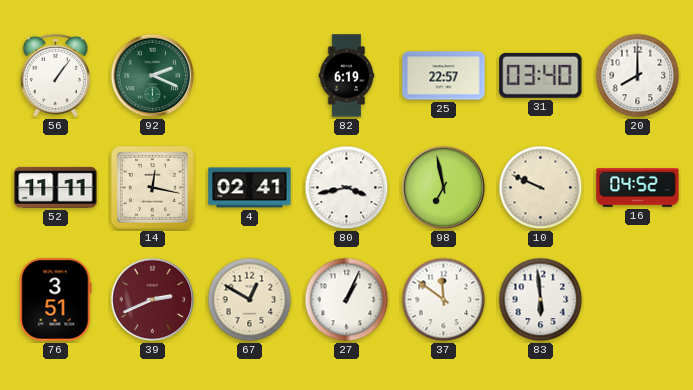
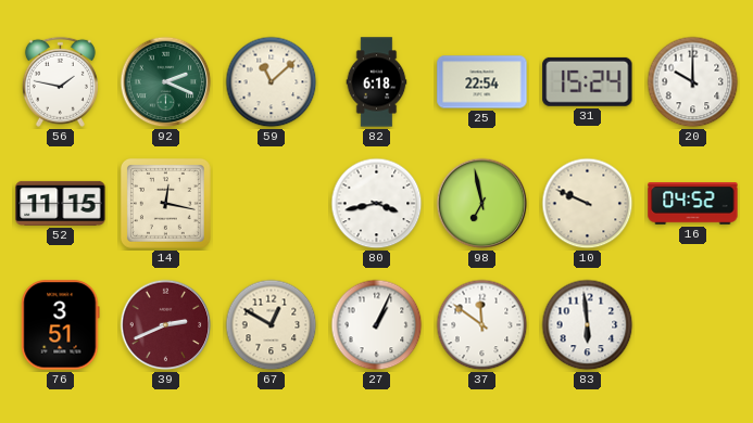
56: 1:06 -> 1:47
59: none -> 11:08
82: 6:19 -> 6:18
25: 22:57 -> 22:54
31: 03:40 -> 15:24
20: 8:00 -> 10:00
52: 11:11 -> 11:15
4: 02:41 -> none
